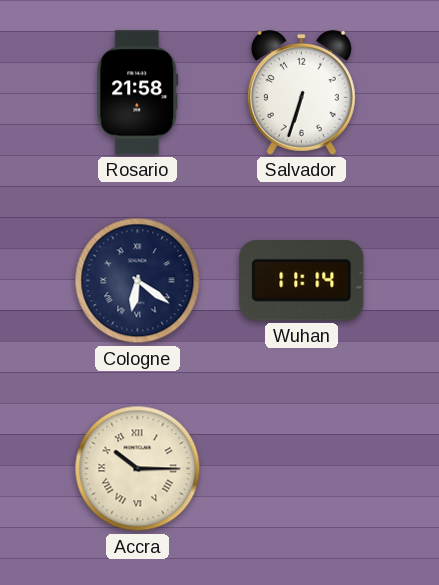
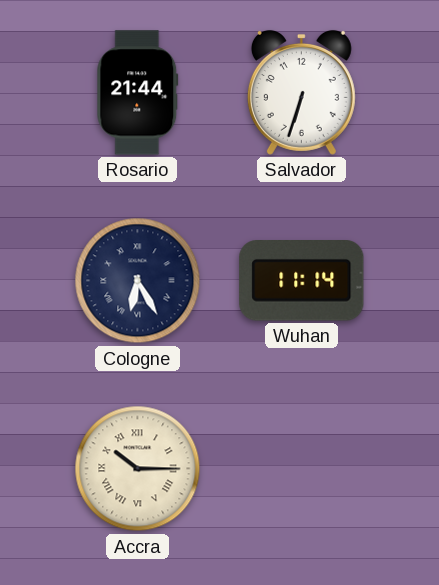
Rosario: 21:58 -> 21:44
Cologne: 6:21 -> 6:25
